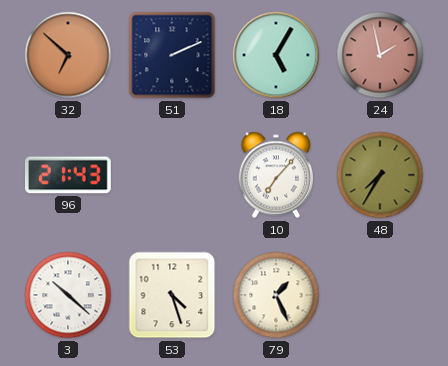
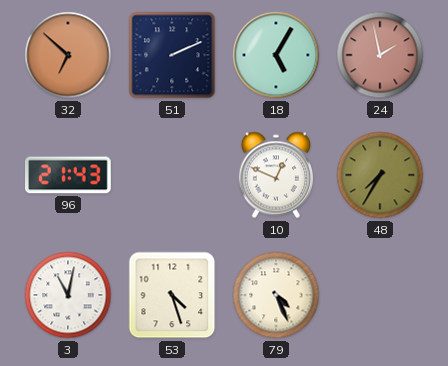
10: 7:07 -> 12:49
3: 10:22 -> 11:02
79: 1:26 -> 4:26
